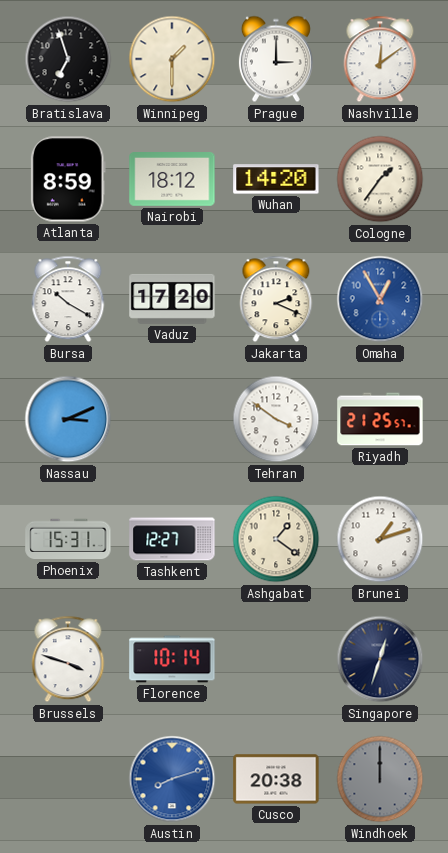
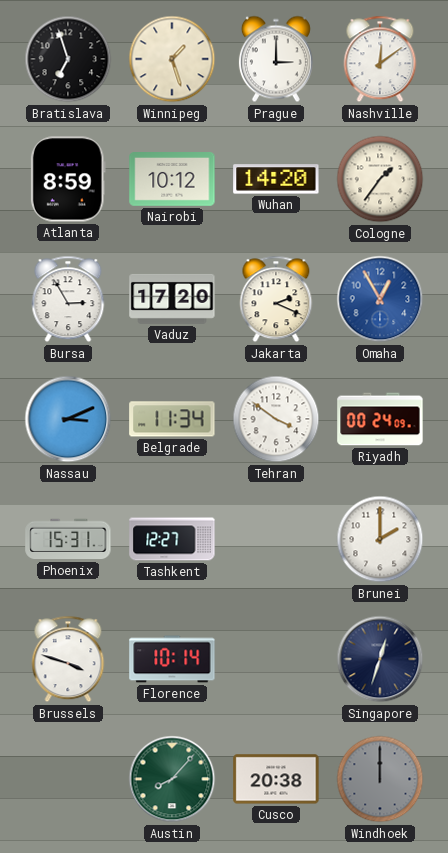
Winnipeg: 1:30 -> 1:27
Nairobi: 18:12 -> 10:12
Bursa: 10:20 -> 2:55
Belgrade: none -> 11:34
Riyadh: 21:25 -> 00:24
Ashgabat: 1:21 -> none
Brunei: 1:12 -> 2:00
Austin: 8:12 -> 8:07
Austin dial: blue -> green
